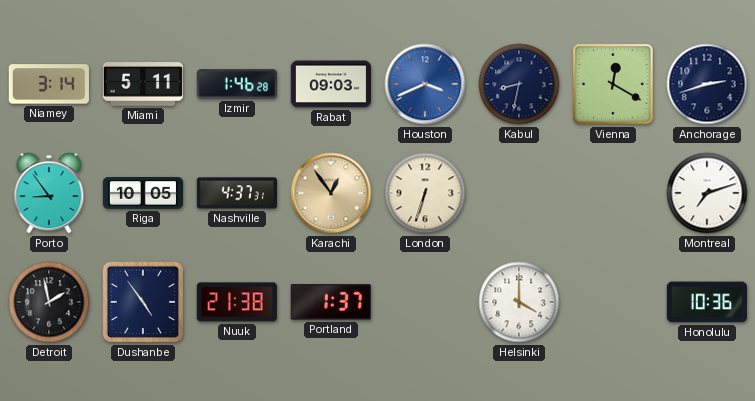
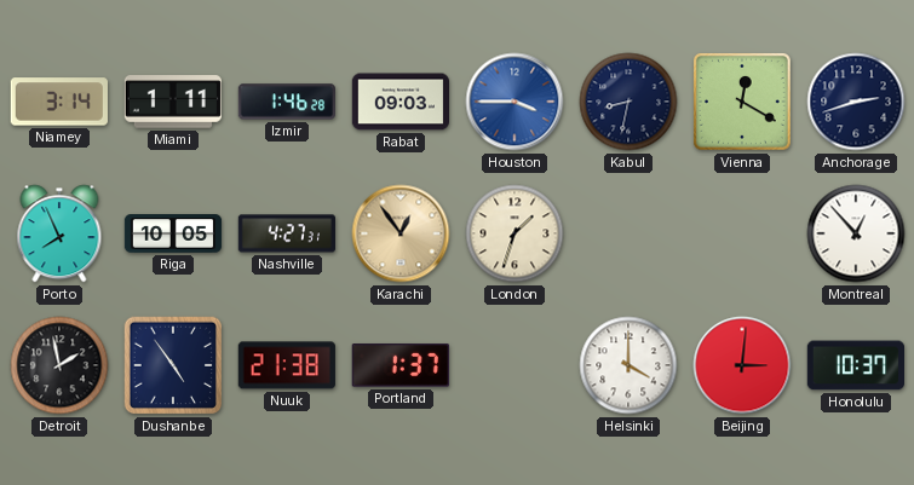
Miami: 5:11 -> 1:11
Houston: 3:41 -> 3:45
Porto: 8:54 -> 7:56
Nashville: 4:37 -> 4:27
London: 6:33 -> 1:33
Montreal: 7:12 -> 12:53
Beijing: none -> 3:01
Honolulu: 10:36 -> 10:37
